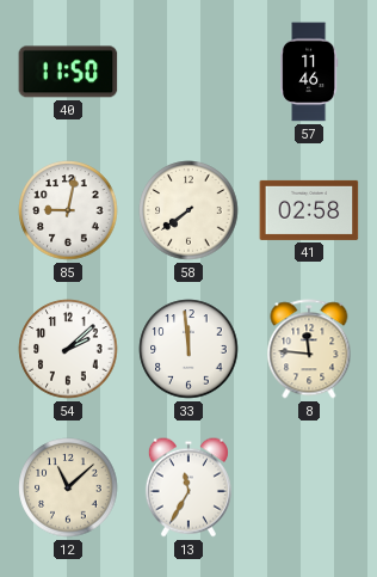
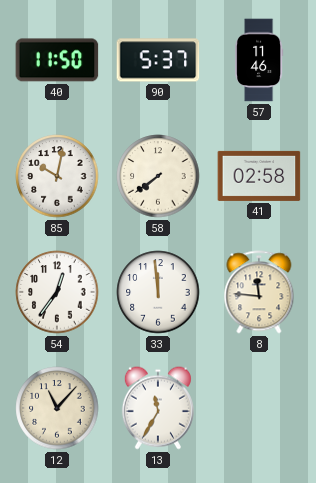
90: none -> 5:37
85: 9:02 -> 10:02
54: 2:08 -> 12:36
12: 11:08 -> 11:07
